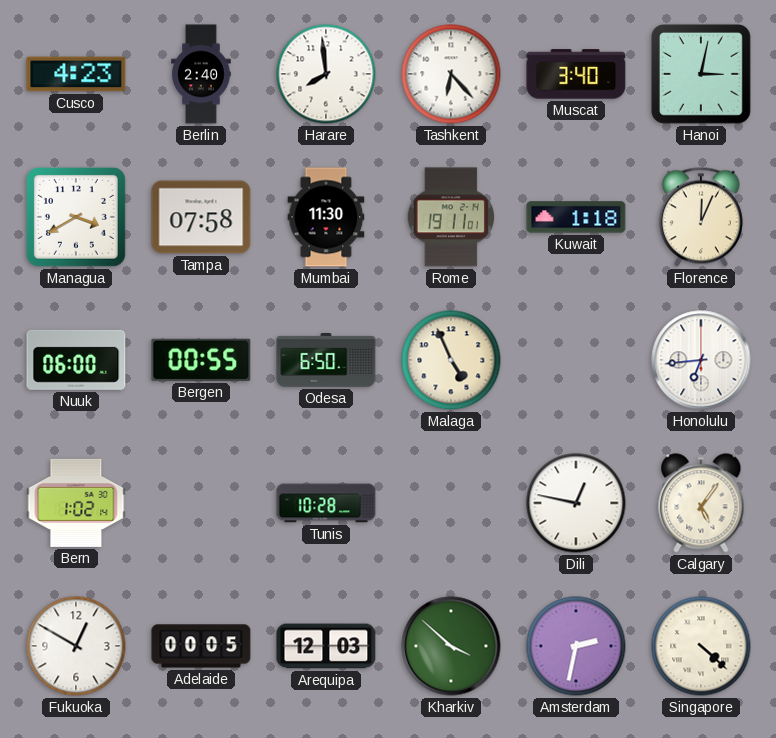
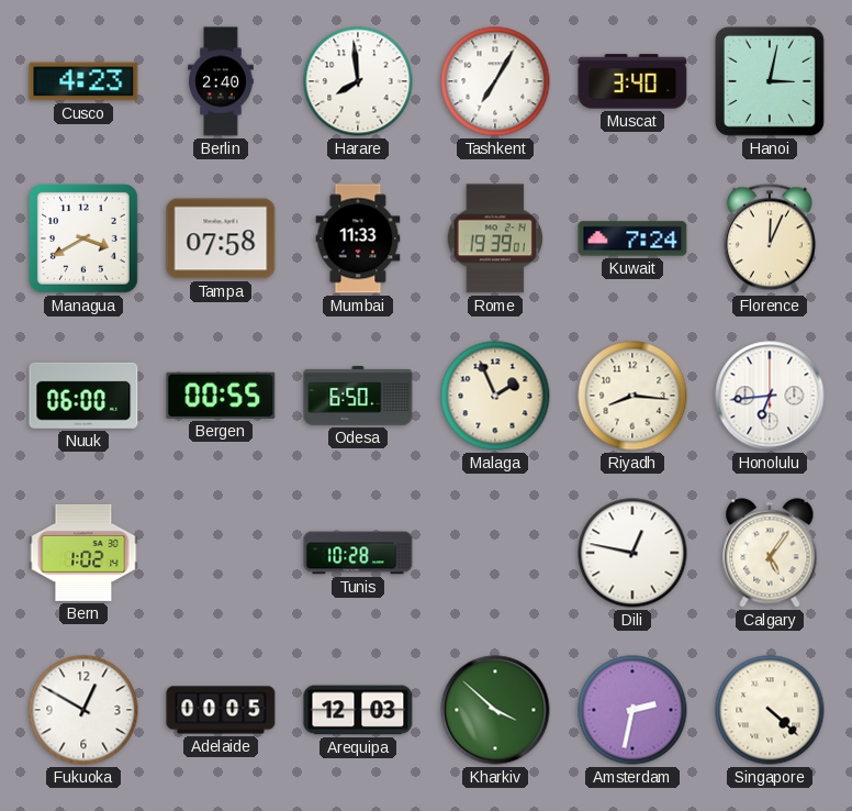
Tashkent: 6:23 -> 7:05
Mumbai: 11:30 -> 11:33
Rome: 19:11 -> 19:39
Kuwait: 1:18 -> 7:24
Malaga: 4:56 -> 1:56
Riyadh: none -> 8:16
